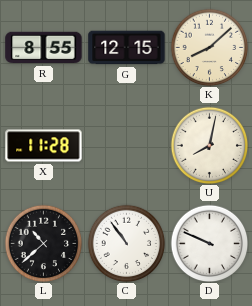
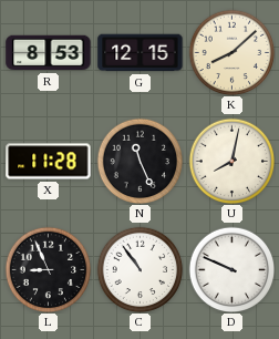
R: 8:55 -> 8:53
N: none -> 11:26
L: 10:38 -> 8:56
